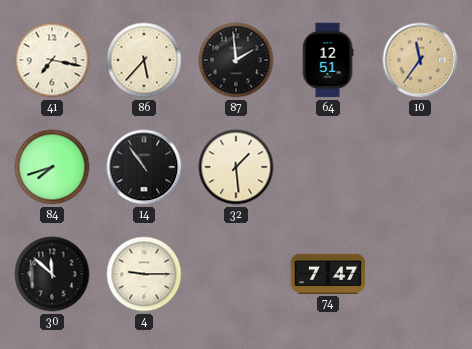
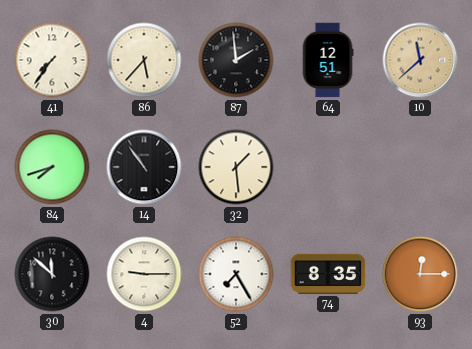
41: 7:17 -> 7:36
10: 11:36 -> 11:38
52: none -> 7:25
74: 7:47 -> 8:35
93: none -> 12:15
